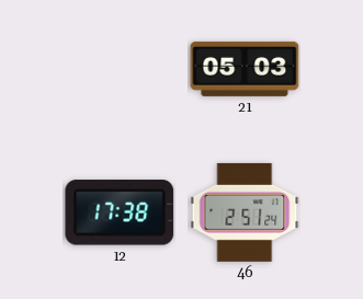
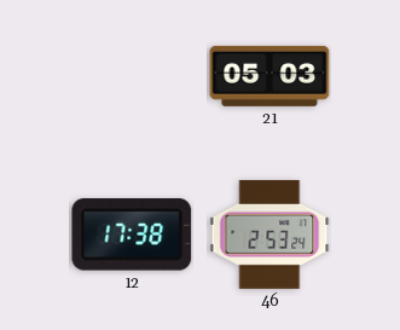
46: 2:51 -> 2:53
